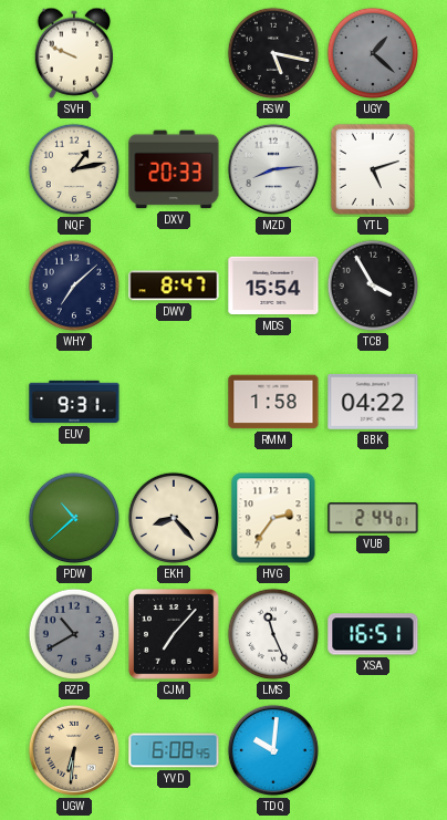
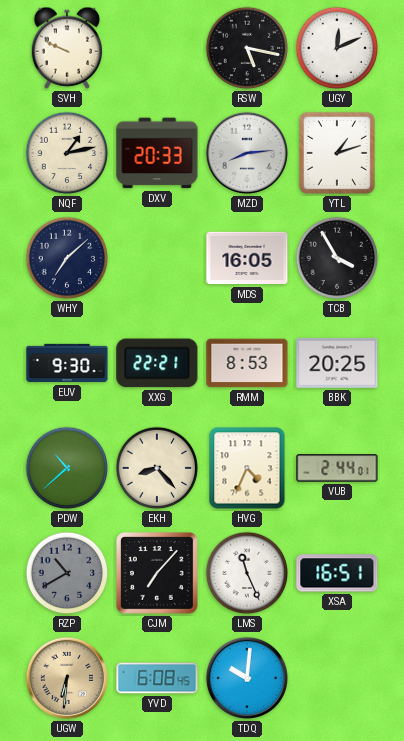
UGY: 1:22 -> 12:11
UGY dial: grey -> white
YTL: 5:12 -> 1:12
DWV: 8:47 -> none
MDS: 15:54 -> 16:05
EUV: 9:31 -> 9:30
XXG: none -> 22:21
RMM: 1:58 -> 8:53
BBK: 04:22 -> 20:25
HVG: 2:36 -> 4:34
